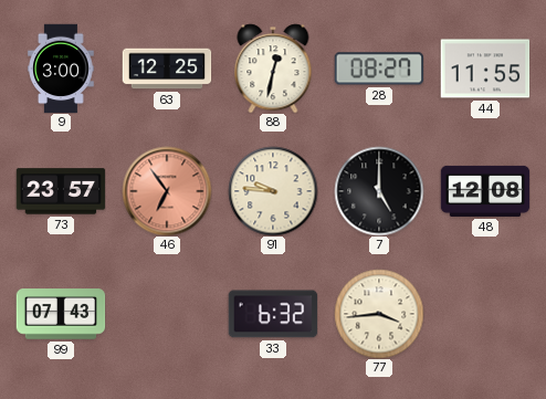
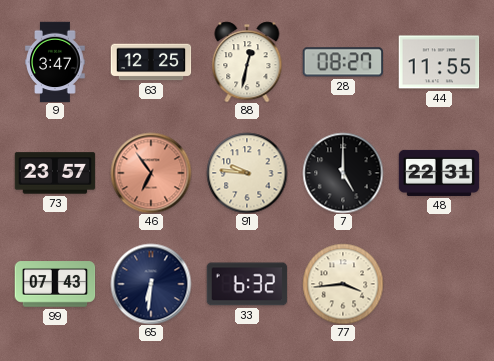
9: 3:00 -> 3:47
48: 12:08 -> 22:31
65: none -> 6:31
